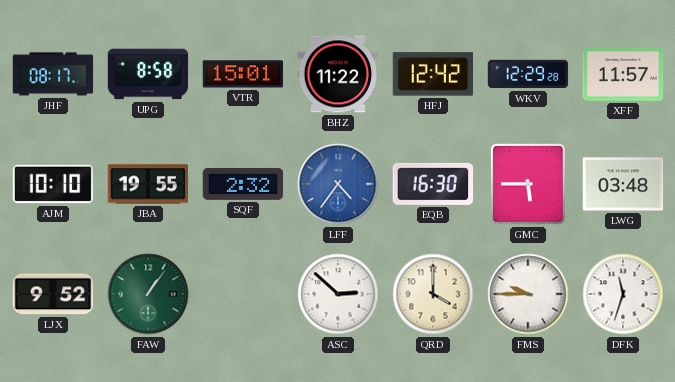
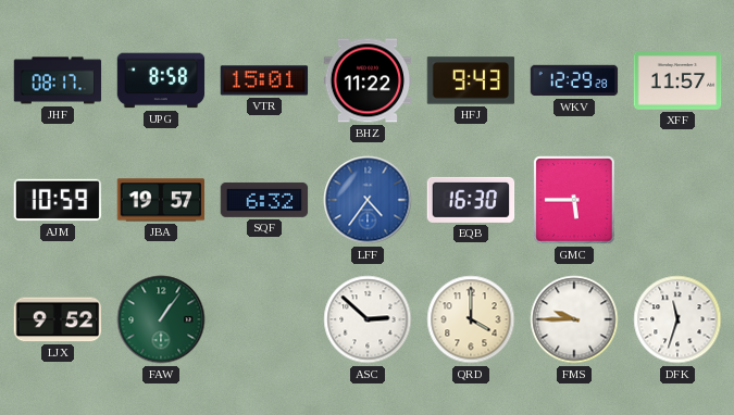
HFJ: 12:42 -> 9:43
AJM: 10:10 -> 10:59
JBA: 19:55 -> 19:57
SQF: 2:32 -> 6:32
LWG: 03:48 -> none
